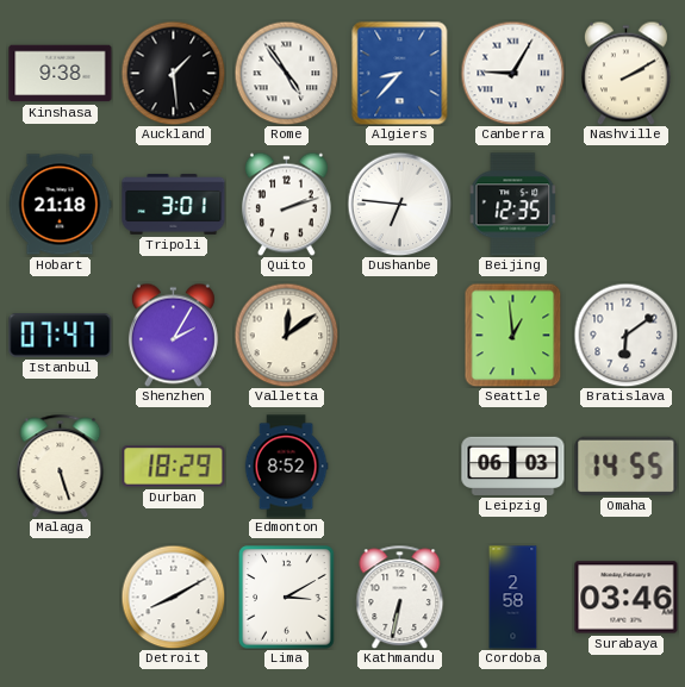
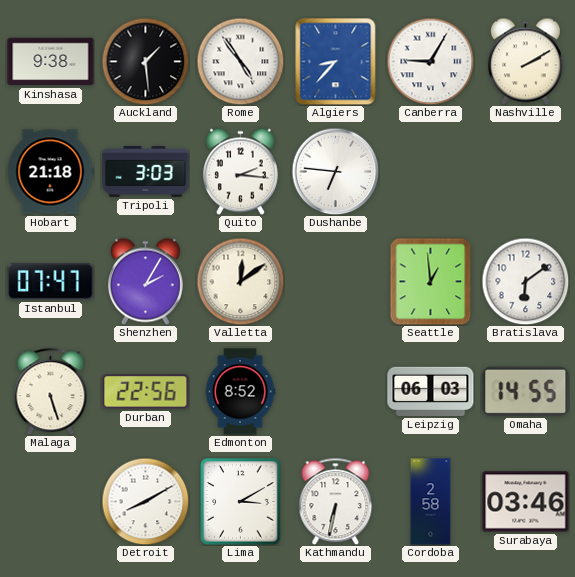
Tripoli: 3:01 -> 3:03
Quito: 2:12 -> 2:16
Beijing: 12:35 -> none
Durban: 18:29 -> 22:56
